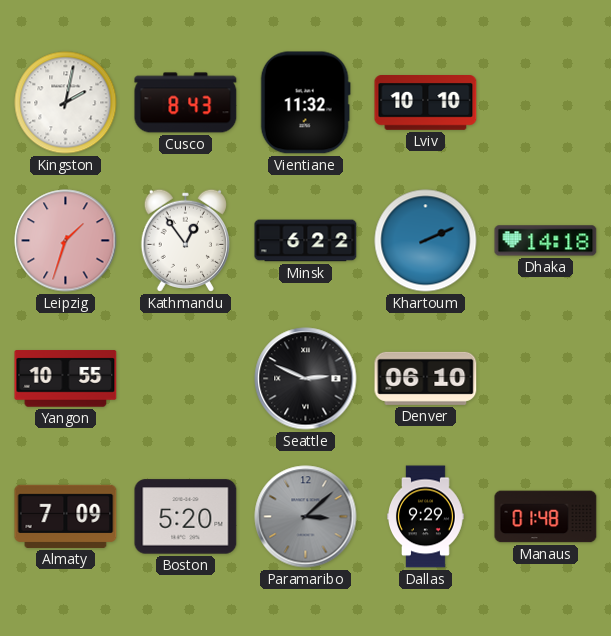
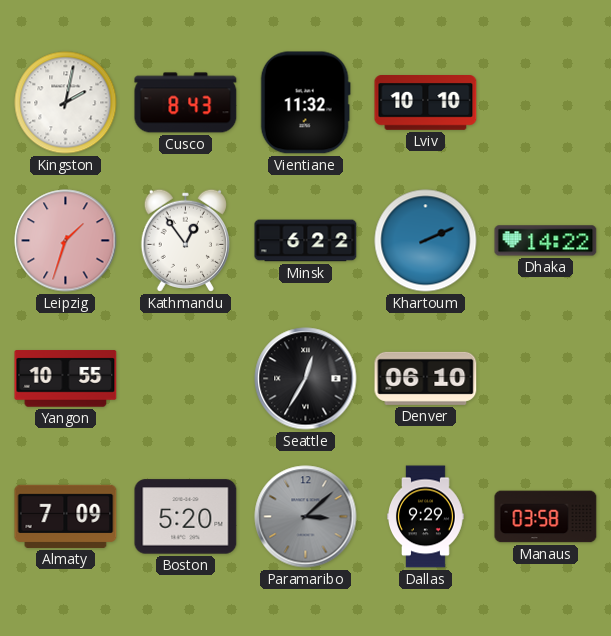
Dhaka: 14:18 -> 14:22
Seattle: 2:49 -> 12:35
Manaus: 01:48 -> 03:58
